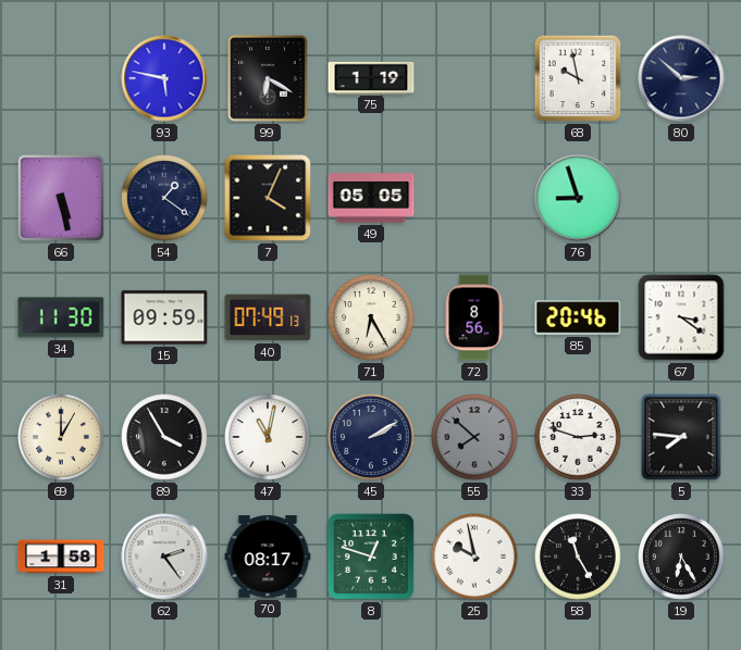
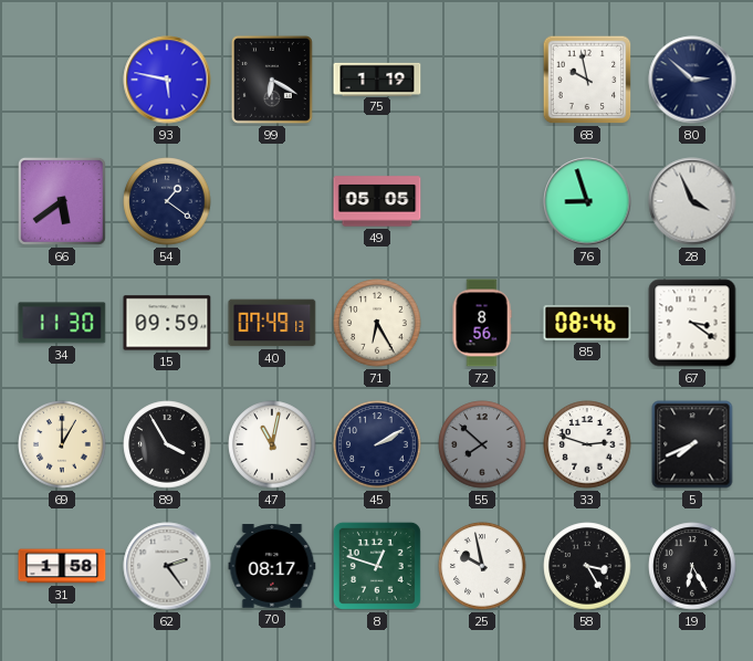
66: 5:28 -> 5:39
7: 4:04 -> none
28: none -> 3:56
85: 20:46 -> 08:46
5: 7:46 -> 7:41
58: 11:25 -> 3:25
